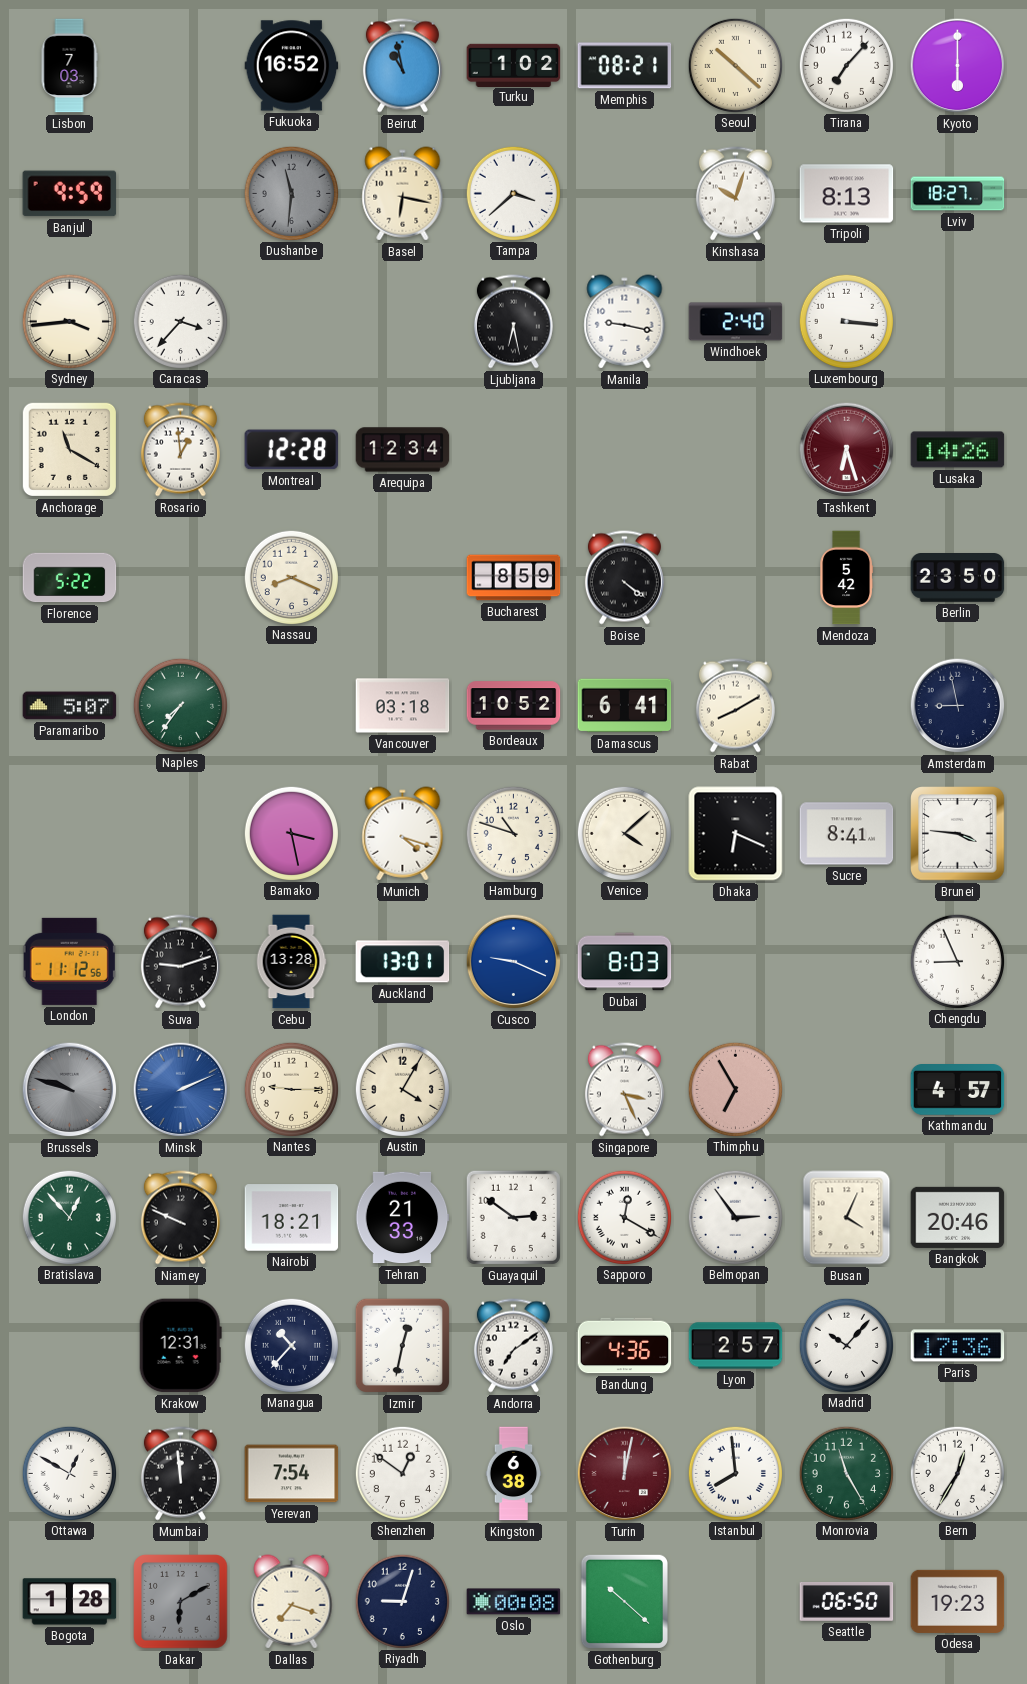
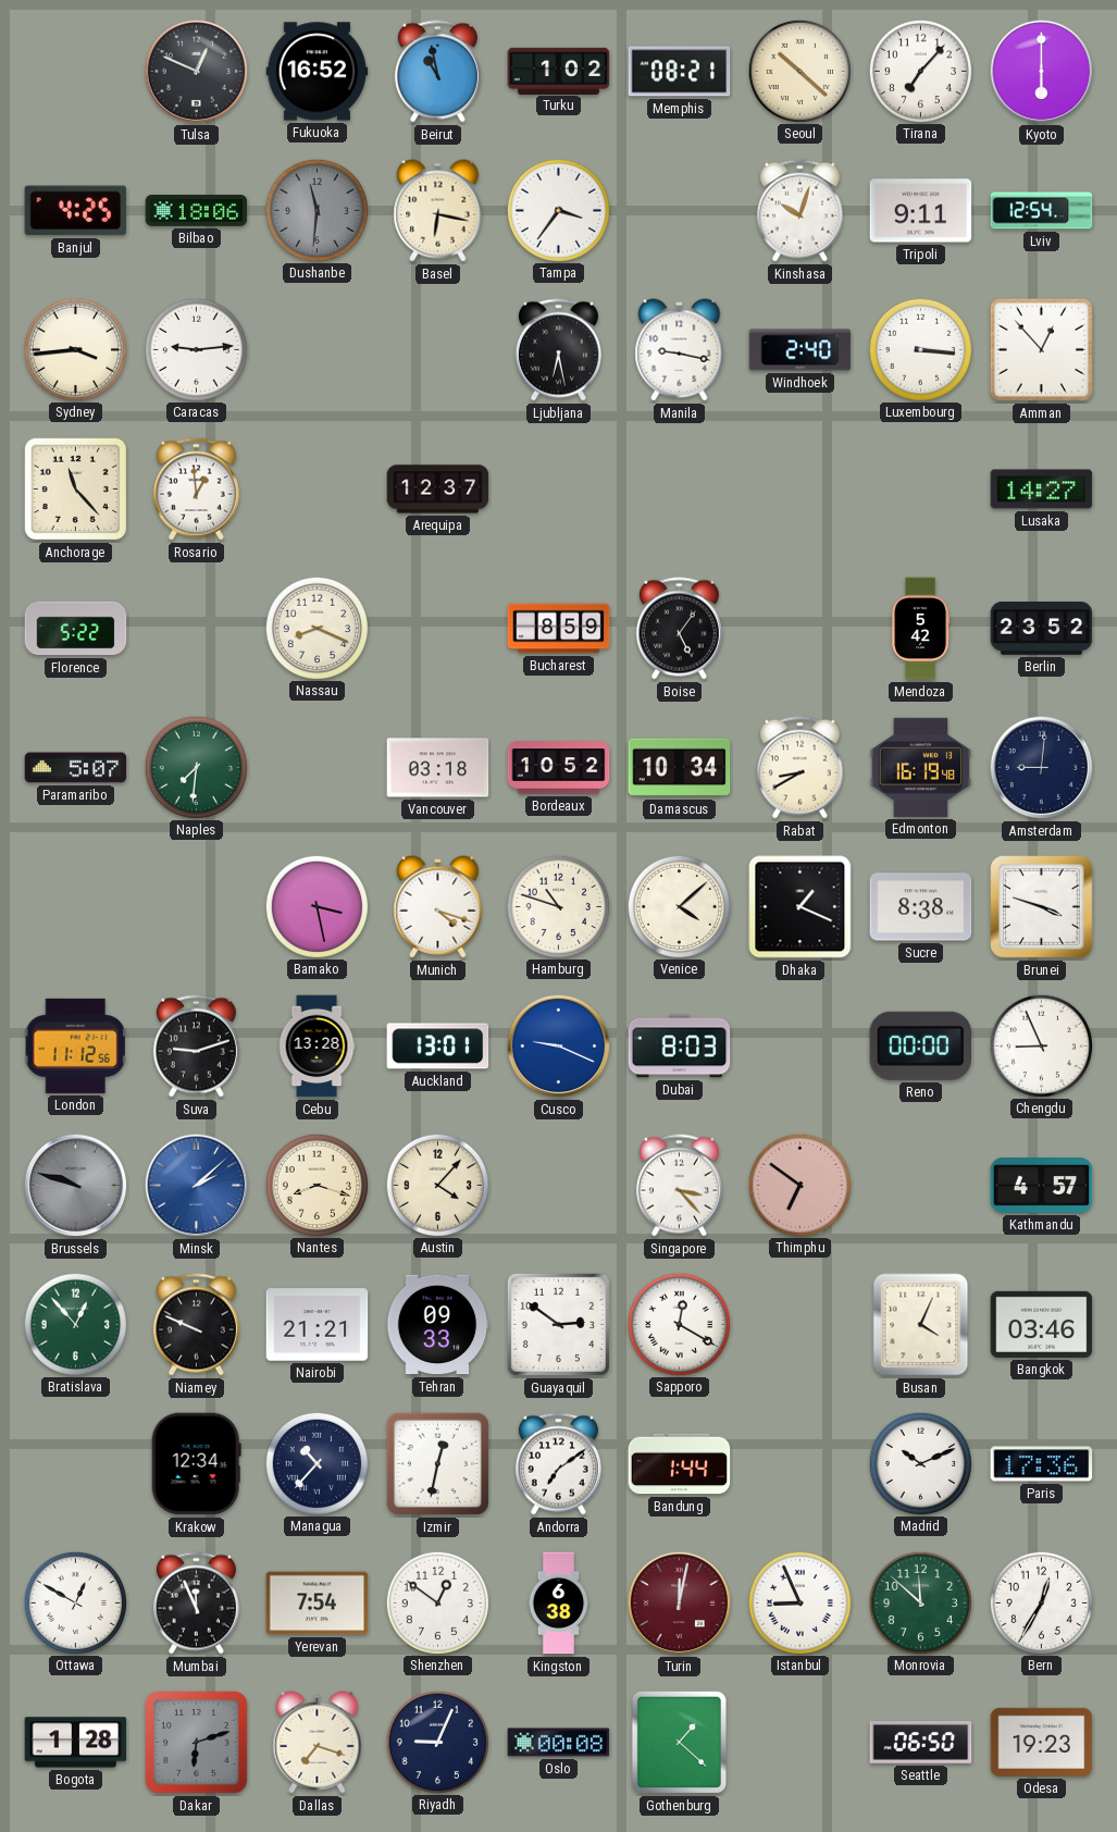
Lisbon: 7:03 -> none
Tulsa: none -> 12:49
Banjul: 9:59 -> 4:25
Bilbao: none -> 18:06
Tampa: 3:38 -> 3:36
Tripoli: 8:13 -> 9:11
Lviv: 18:27 -> 12:54
Caracas: 3:37 -> 9:14
Amman: none -> 12:53
Anchorage: 11:20 -> 11:23
Montreal: 12:28 -> none
Arequipa: 12:34 -> 12:37
Tashkent: 6:27 -> none
Lusaka: 14:26 -> 14:27
Boise: 4:21 -> 5:06
Berlin: 23:50 -> 23:52
Naples: 7:36 -> 7:31
Damascus: 6:41 -> 10:34
Rabat: 8:10 -> 8:40
Edmonton: none -> 16:19
Amsterdam: 8:58 -> 9:01
Dhaka: 6:19 -> 1:19
Sucre: 8:41 -> 8:38
Brunei: 3:46 -> 3:48
Reno: none -> 00:00
Minsk: 2:11 -> 2:08
Nantes: 9:15 -> 8:18
Austin: 4:05 -> 4:07
Singapore: 3:26 -> 3:23
Thimphu: 6:55 -> 6:51
Nairobi: 18:21 -> 21:21
Tehran: 21:33 -> 09:33
Belmopan: 2:54 -> none
Bangkok: 20:46 -> 03:46
Krakow: 12:31 -> 12:34
Bandung: 4:36 -> 1:44
Lyon: 2:57 -> none
Madrid: 10:07 -> 10:11
Mumbai: 11:59 -> 11:56
Istanbul: 7:59 -> 8:56
Monrovia: 11:25 -> 11:52
Dakar: 6:10 -> 6:12
Riyadh: 9:03 -> 9:04
Gothenburg: 10:22 -> 1:22
